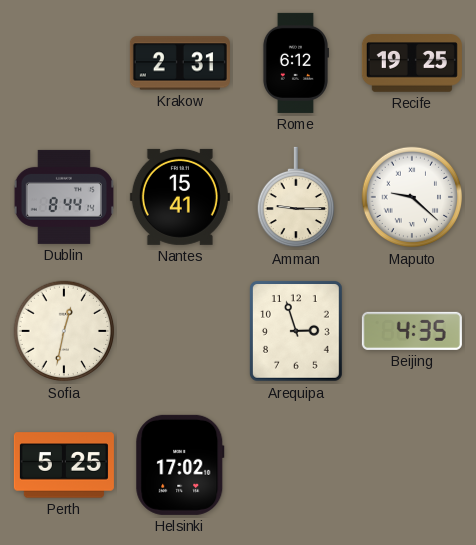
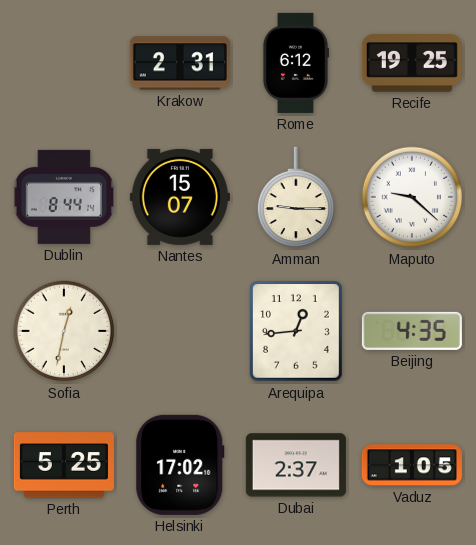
Nantes: 15:41 -> 15:07
Arequipa: 2:57 -> 12:44
Dubai: none -> 2:37
Vaduz: none -> 1:05
